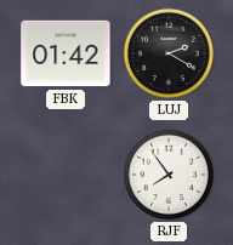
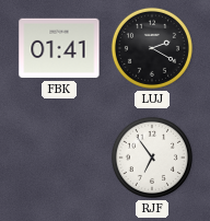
FBK: 01:42 -> 01:41
RJF: 7:54 -> 6:54
